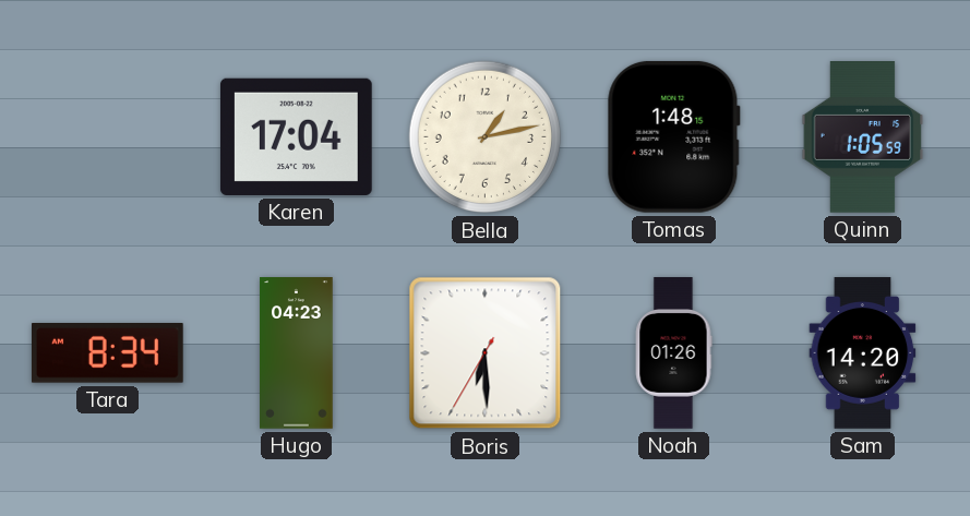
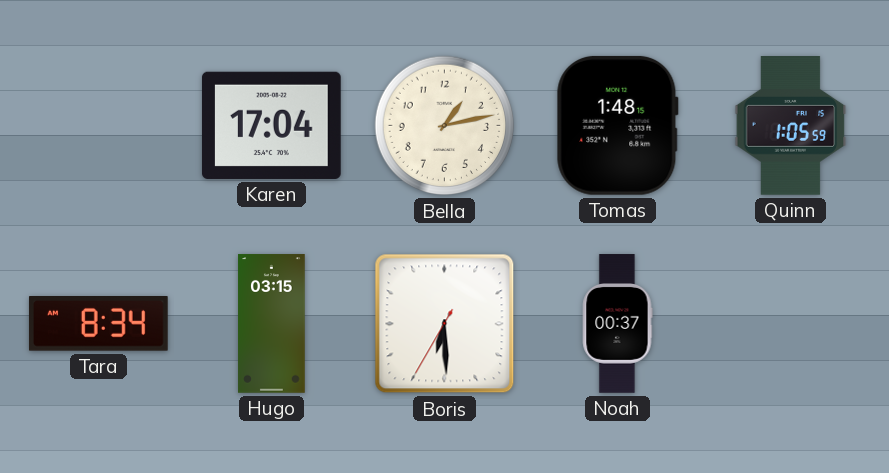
Hugo: 04:23 -> 03:15
Noah: 01:26 -> 00:37
Sam: 14:20 -> none
